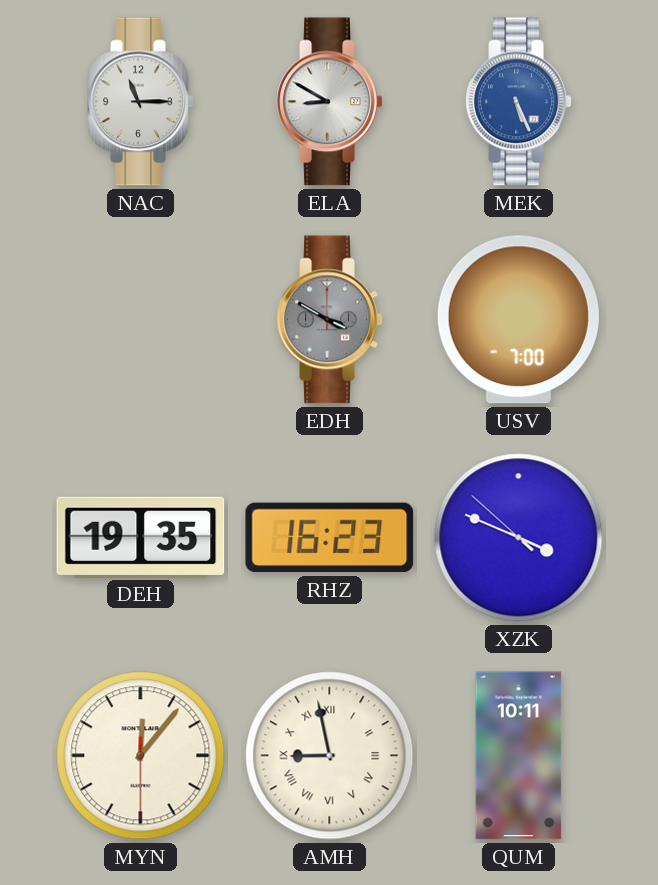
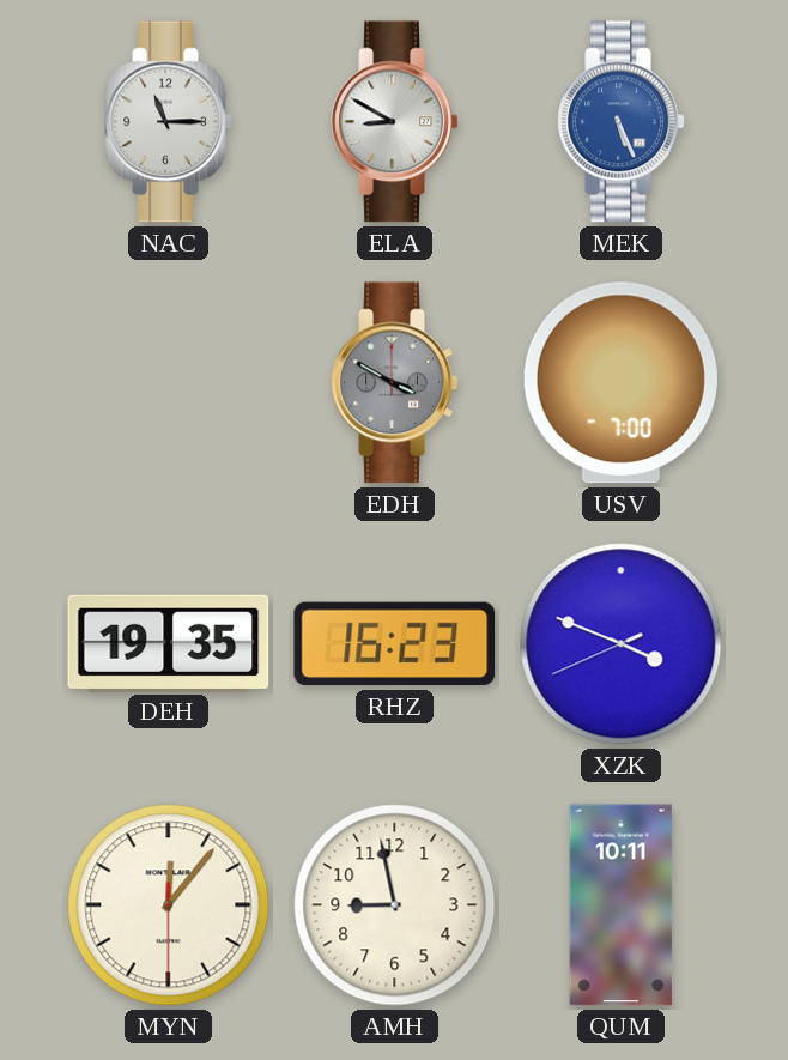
XZK: 3:48:52 -> 3:48:41
AMH numerals: Roman -> Arabic
